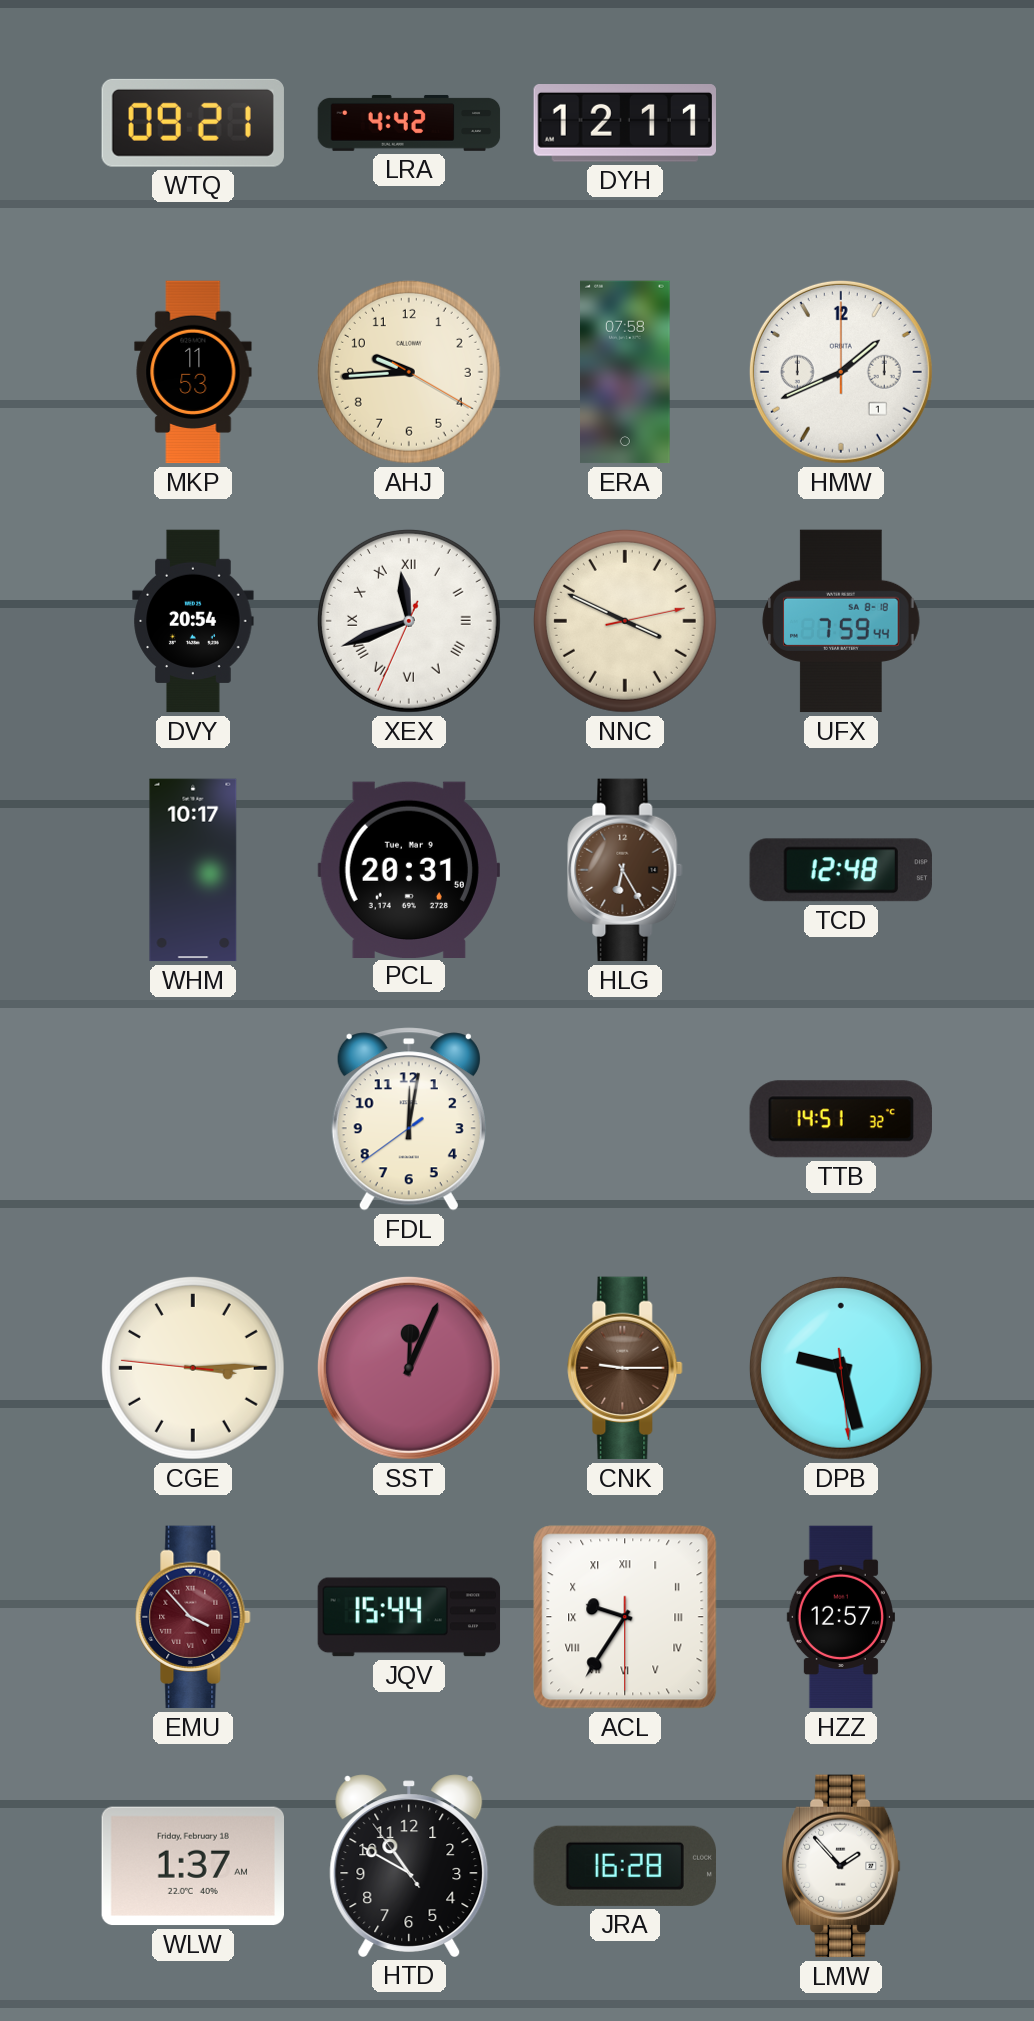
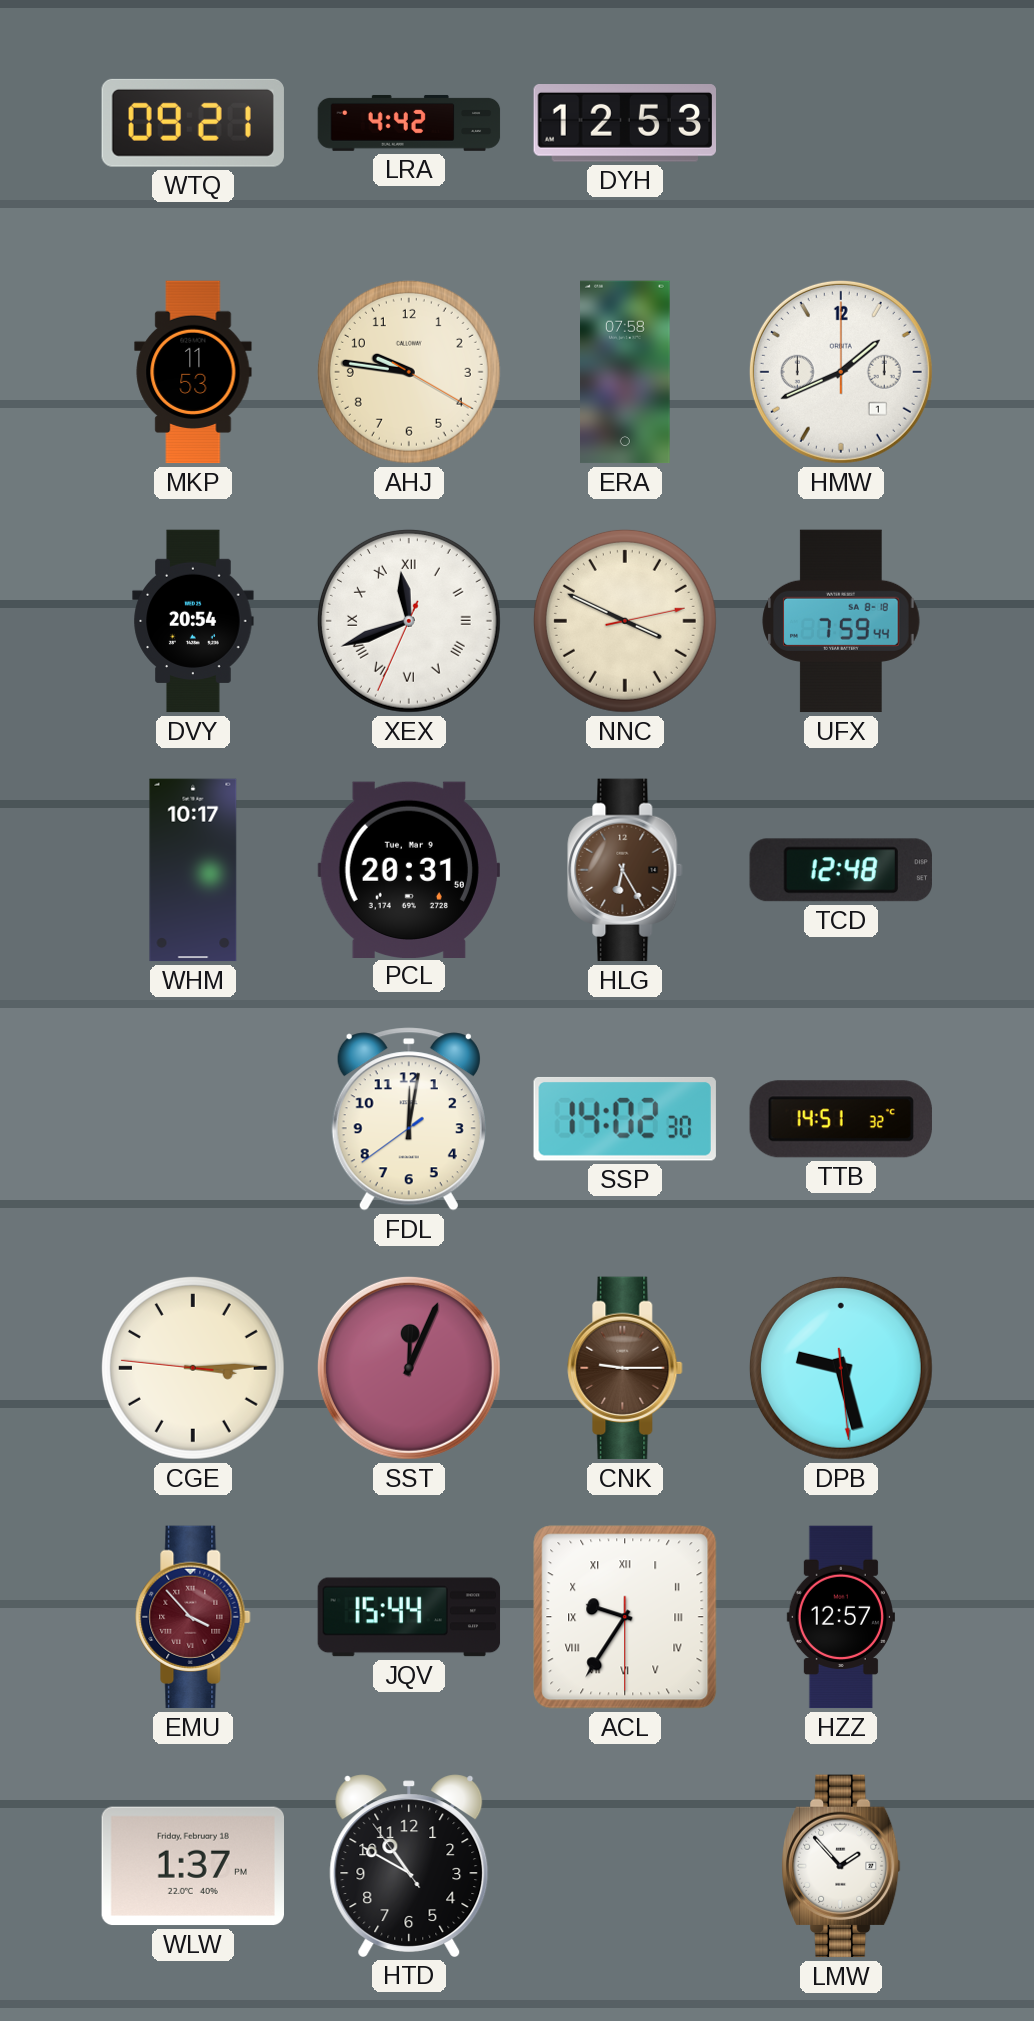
DYH: 12:11 -> 12:53
AHJ: 9:44 -> 9:46
SSP: none -> 14:02
WLW: 1:37 AM -> 1:37 PM
JRA: 16:28 -> none
